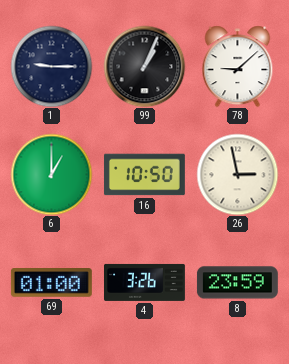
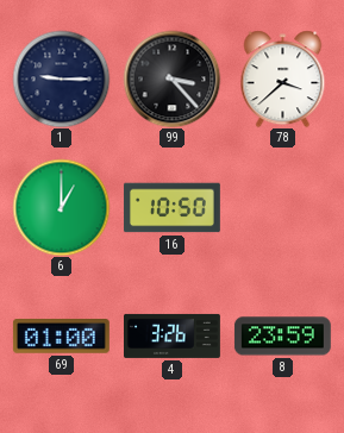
99: 1:04 -> 3:23
78: 9:08 -> 3:38
26: 2:58 -> none
